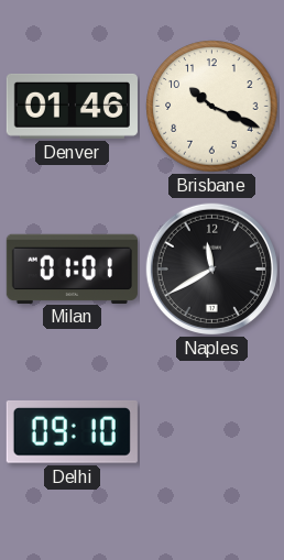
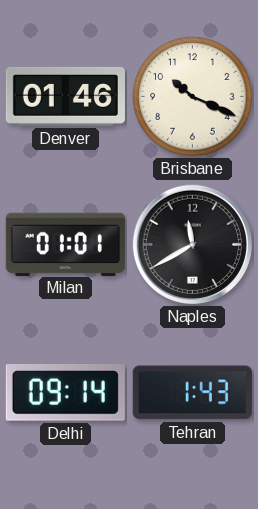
Delhi: 09:10 -> 09:14
Tehran: none -> 1:43
